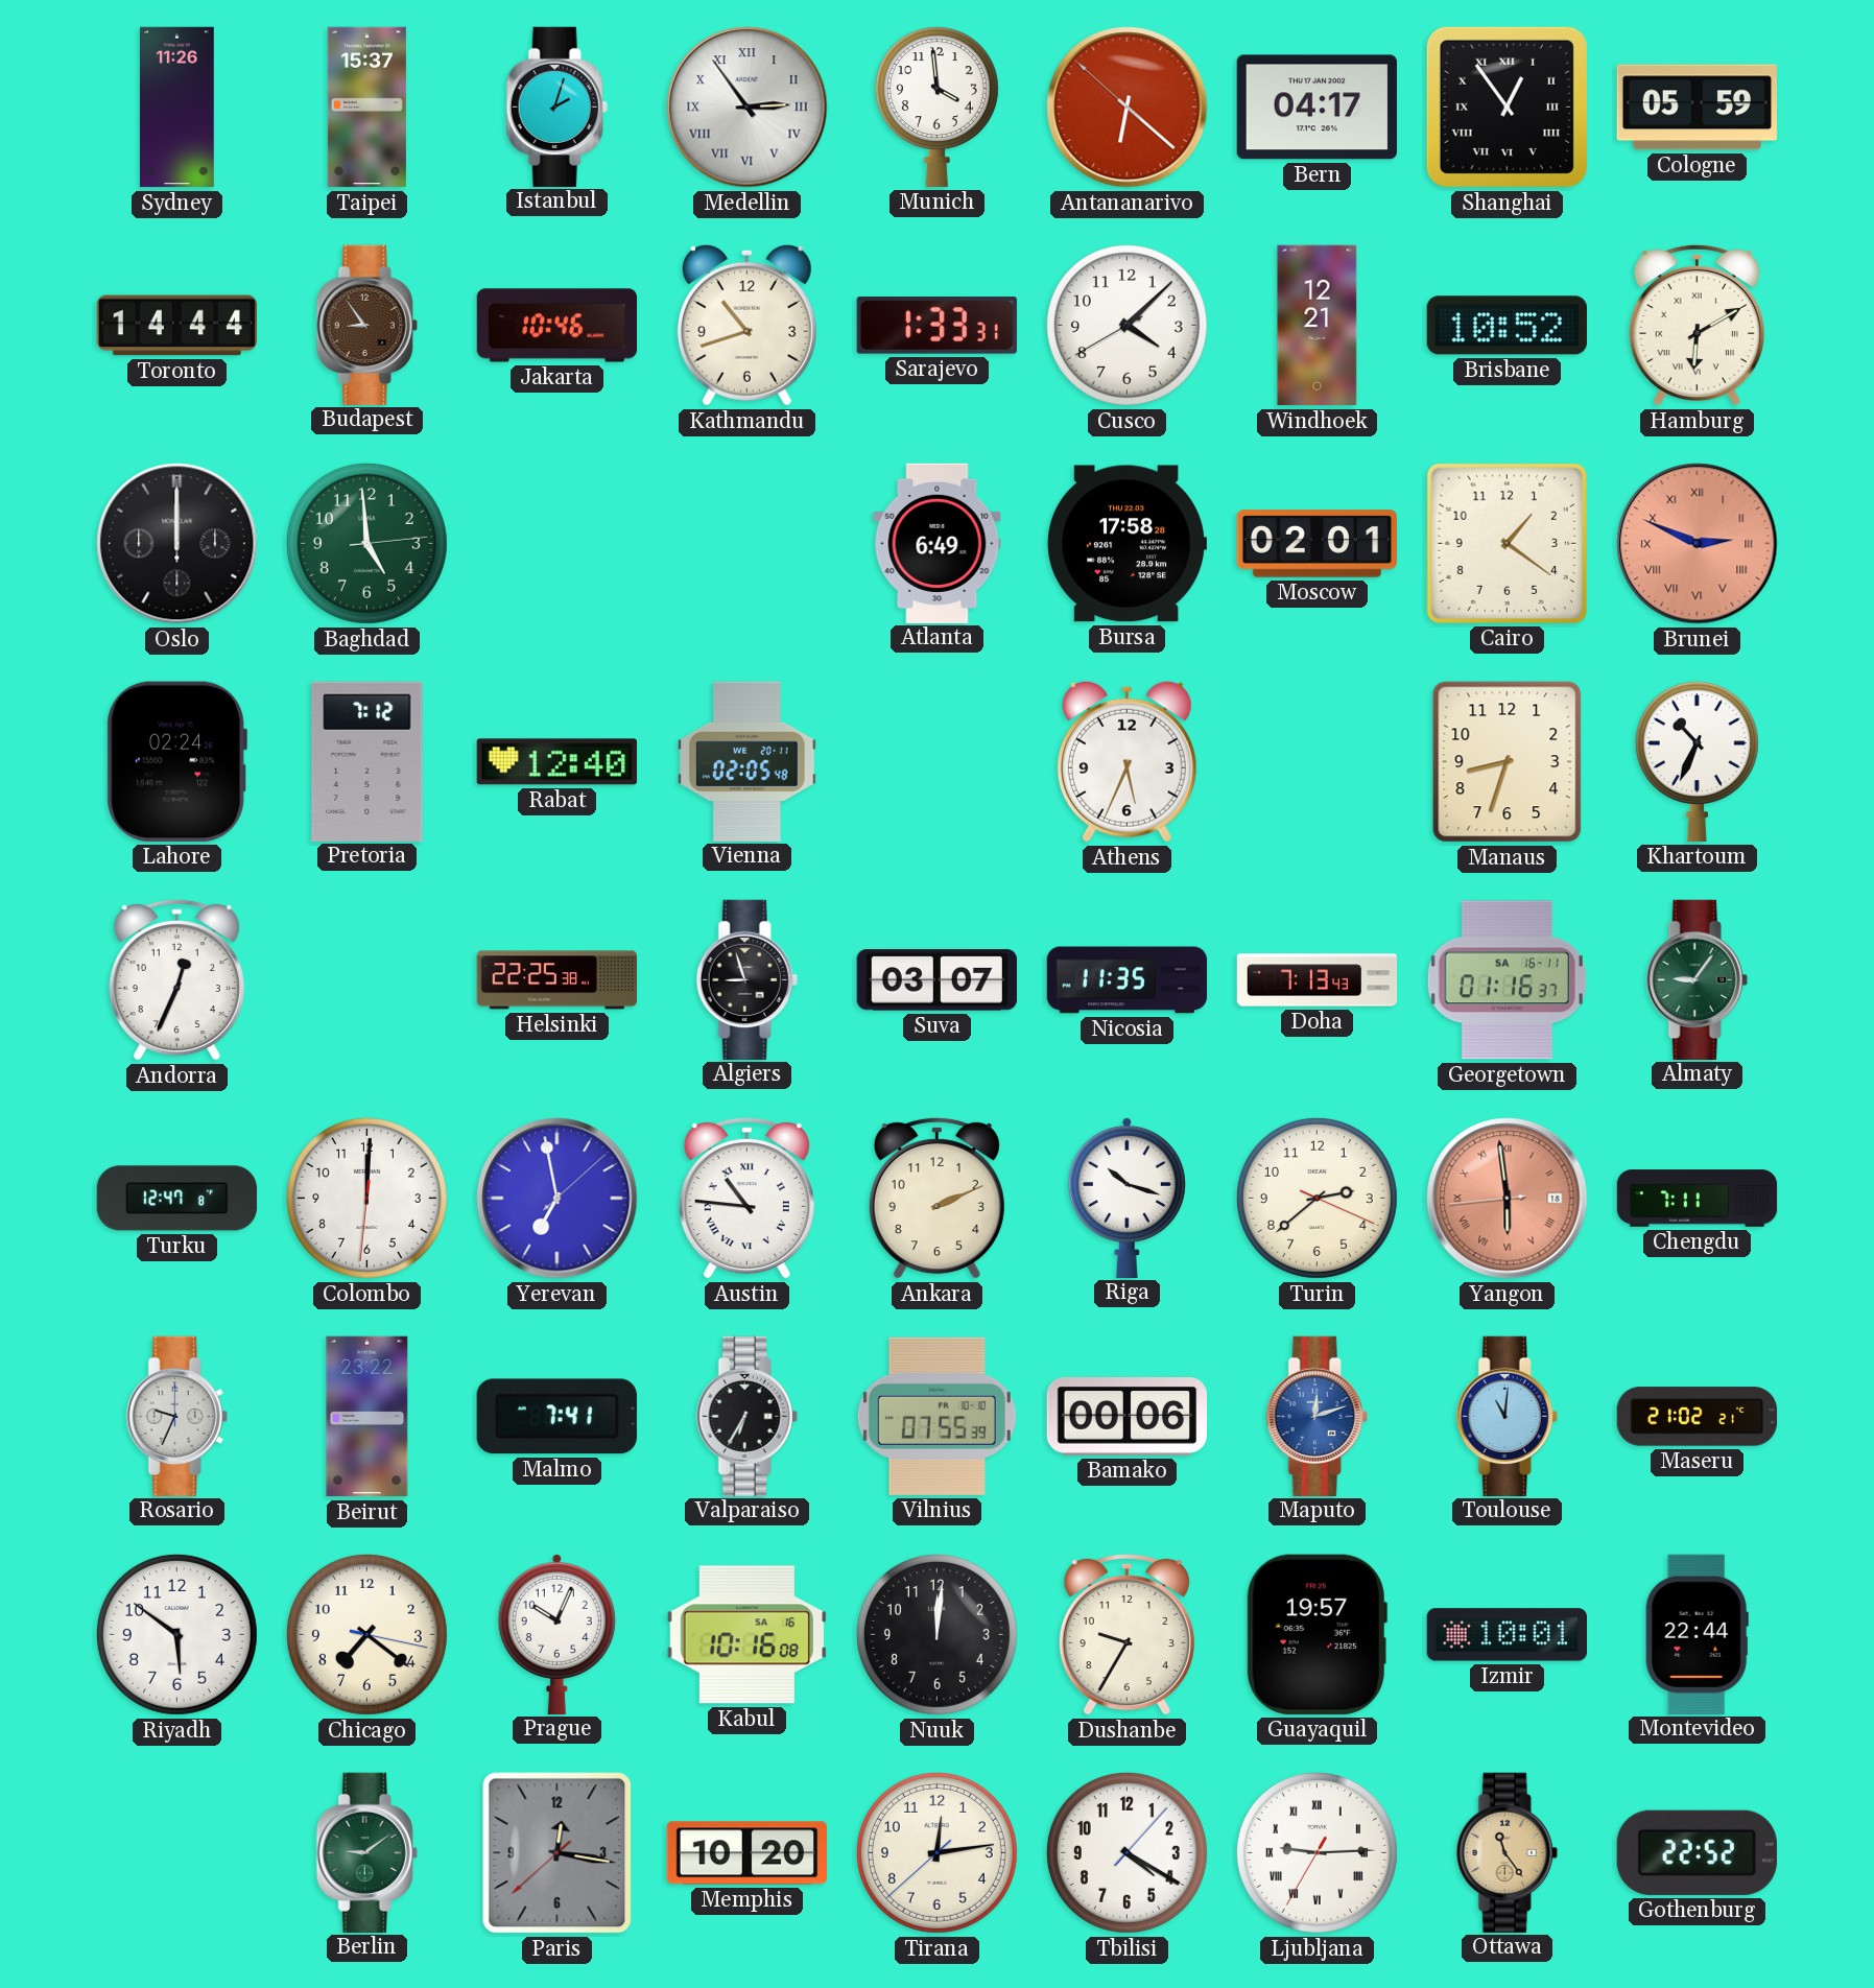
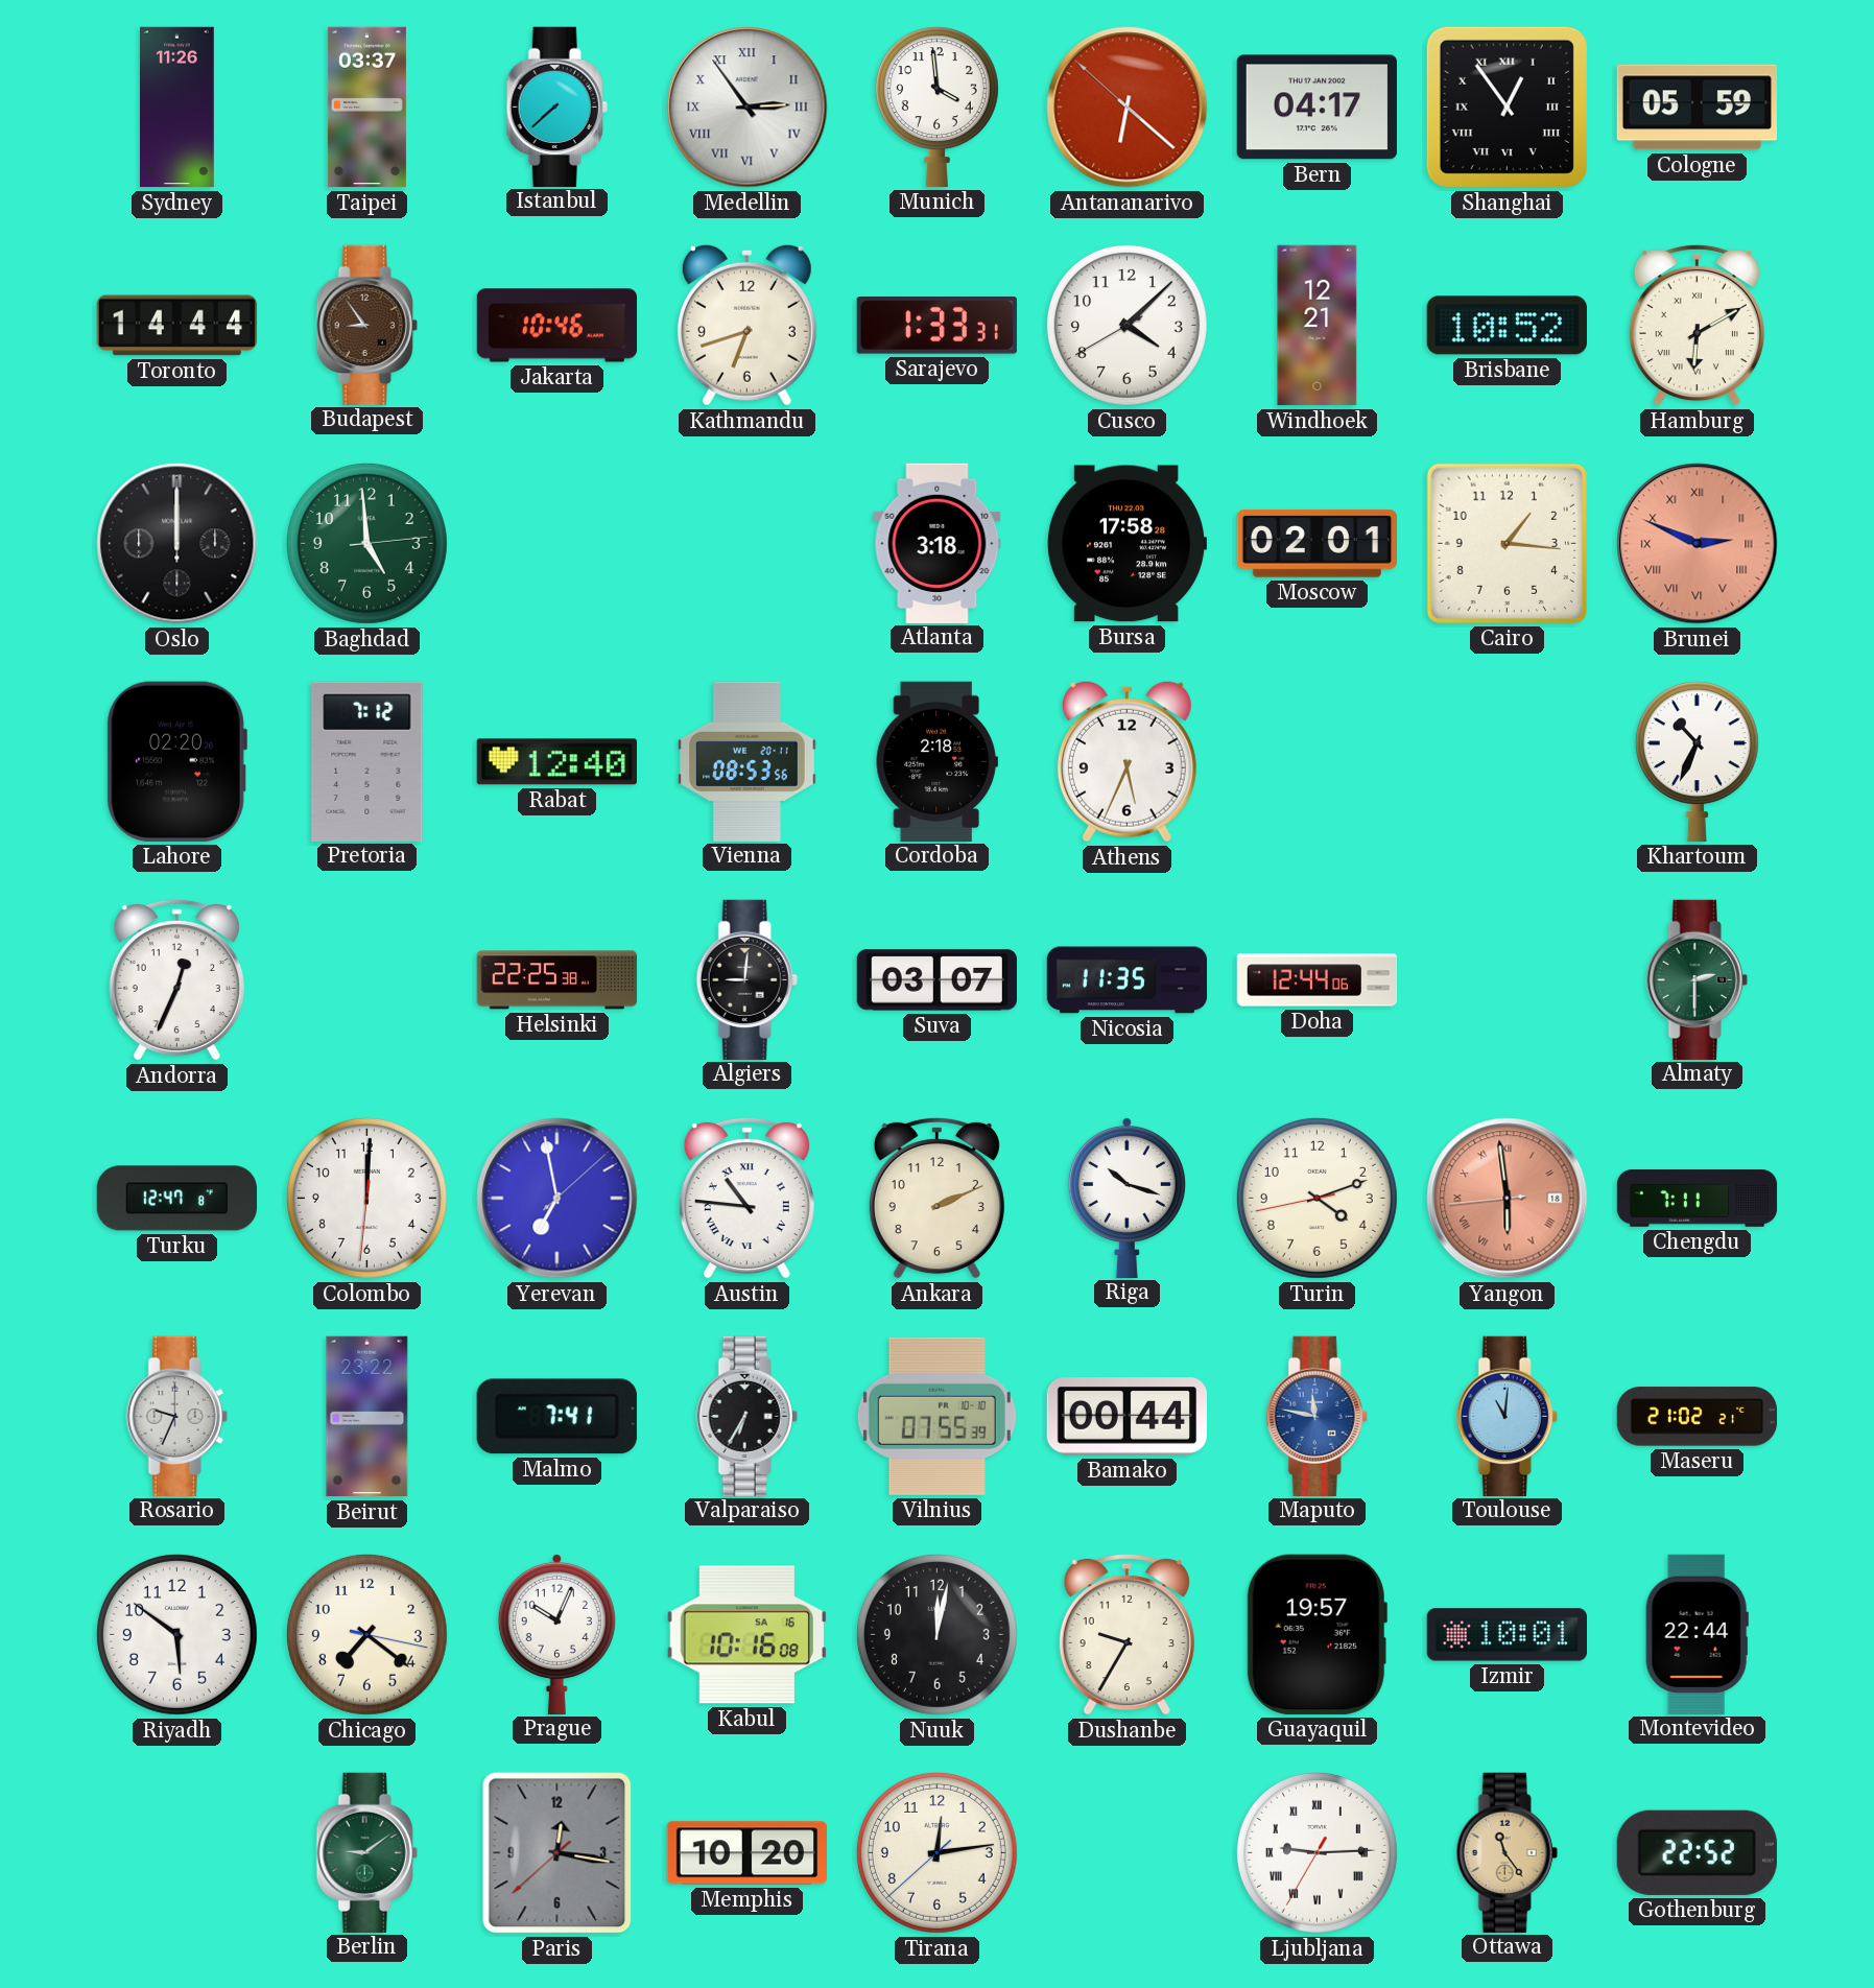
Taipei: 15:37 -> 03:37
Istanbul: 2:03 -> 7:38
Kathmandu: 10:42 -> 6:42
Atlanta: 6:49 -> 3:18
Cairo: 1:21 -> 1:16
Lahore: 02:24 -> 02:20
Vienna: 02:05 -> 08:53
Cordoba: none -> 2:18
Manaus: 8:33 -> none
Algiers: 8:57 -> 9:01
Doha: 7:13 -> 12:44
Georgetown: 01:16 -> none
Almaty: 9:06 -> 2:30
Turin: 2:38 -> 4:11
Bamako: 00:06 -> 00:44
Maputo: 12:12 -> 11:47
Nuuk: 12:01 -> 12:02
Tbilisi: 4:20 -> none
